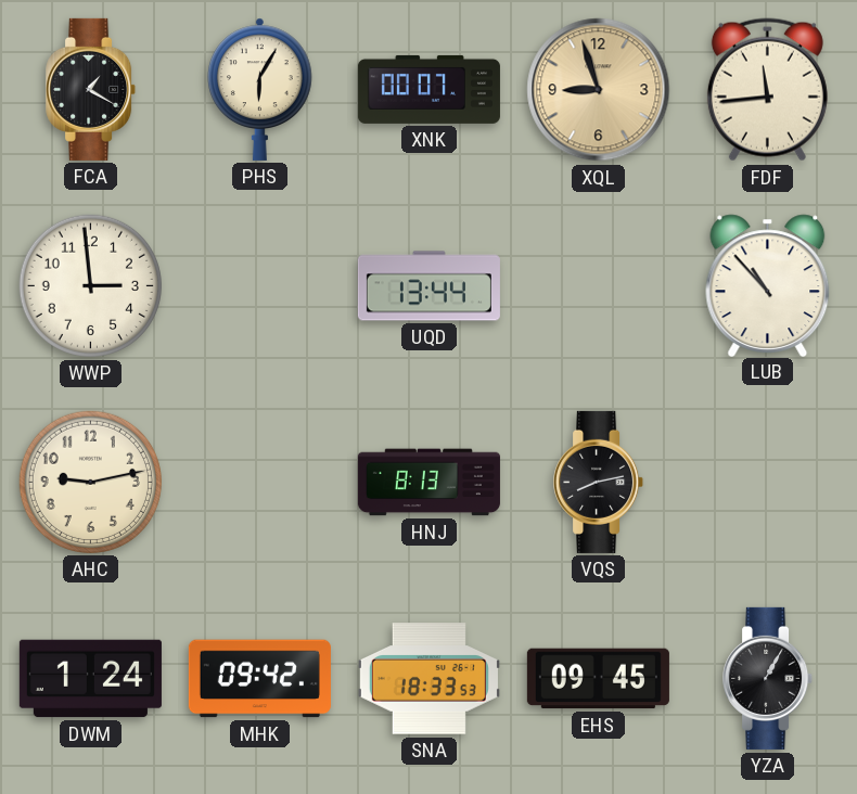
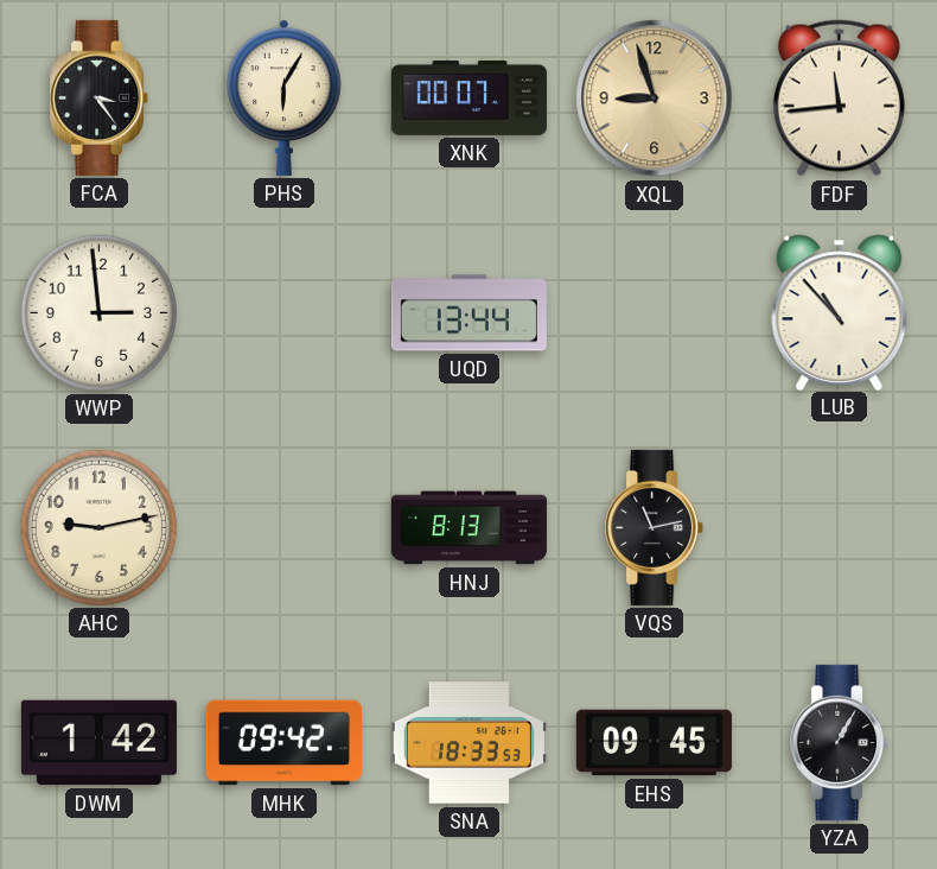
FCA: 1:20 -> 3:24
VQS: 8:13 -> 11:13
DWM: 1:24 -> 1:42
